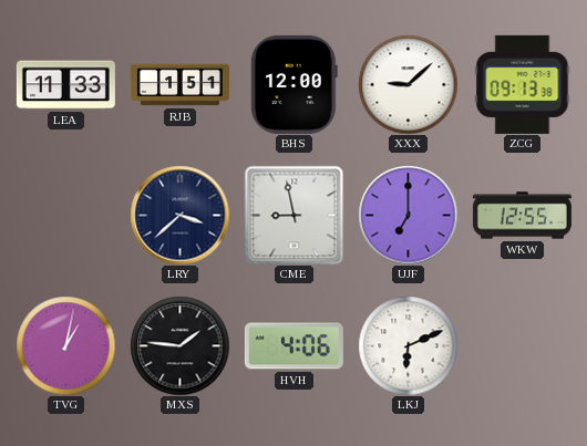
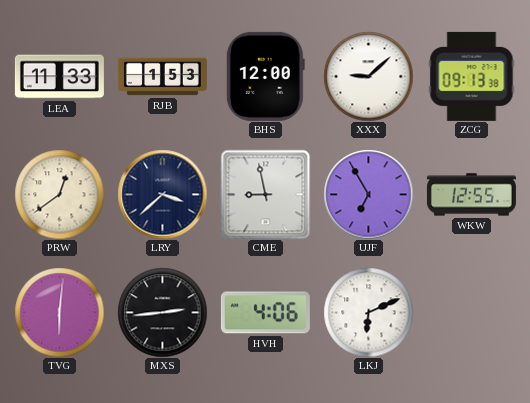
RJB: 1:51 -> 1:53
PRW: none -> 12:39
UJF: 7:00 -> 6:55
TVG: 1:02 -> 6:01
MXS: 1:46 -> 2:44
